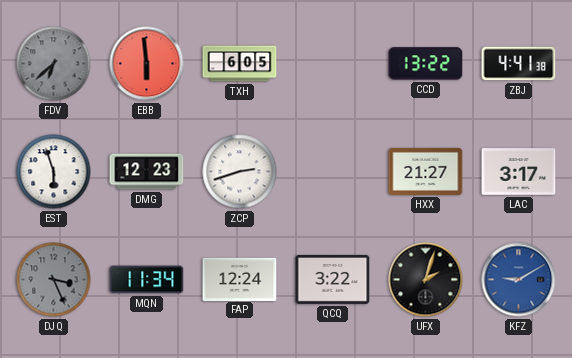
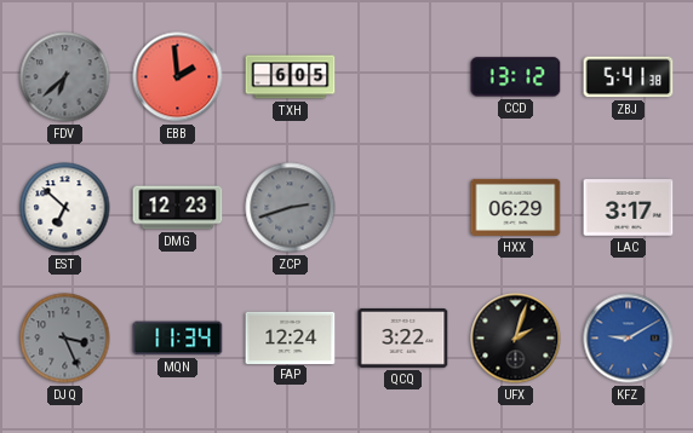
EBB: 5:59 -> 1:59
CCD: 13:22 -> 13:12
ZBJ: 4:41 -> 5:41
EST: 5:57 -> 6:52
ZCP dial: white -> grey
HXX: 21:27 -> 06:29
